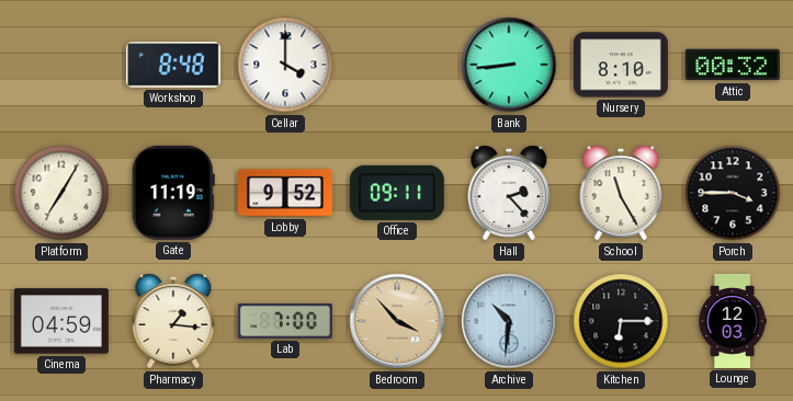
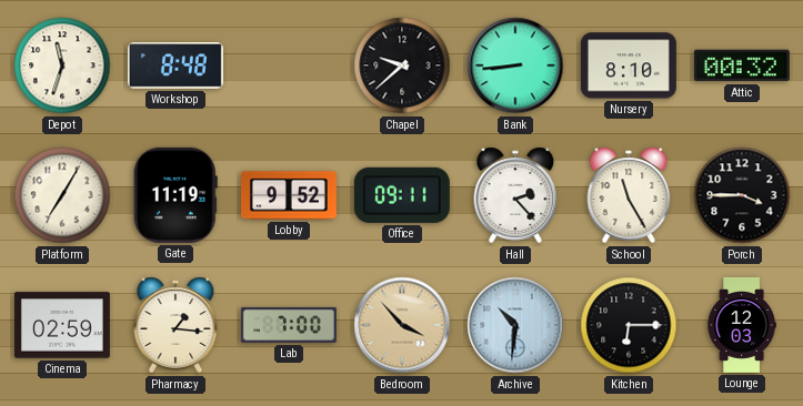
Depot: none -> 11:33
Cellar: 4:00 -> none
Chapel: none -> 9:38
Cinema: 04:59 -> 02:59
